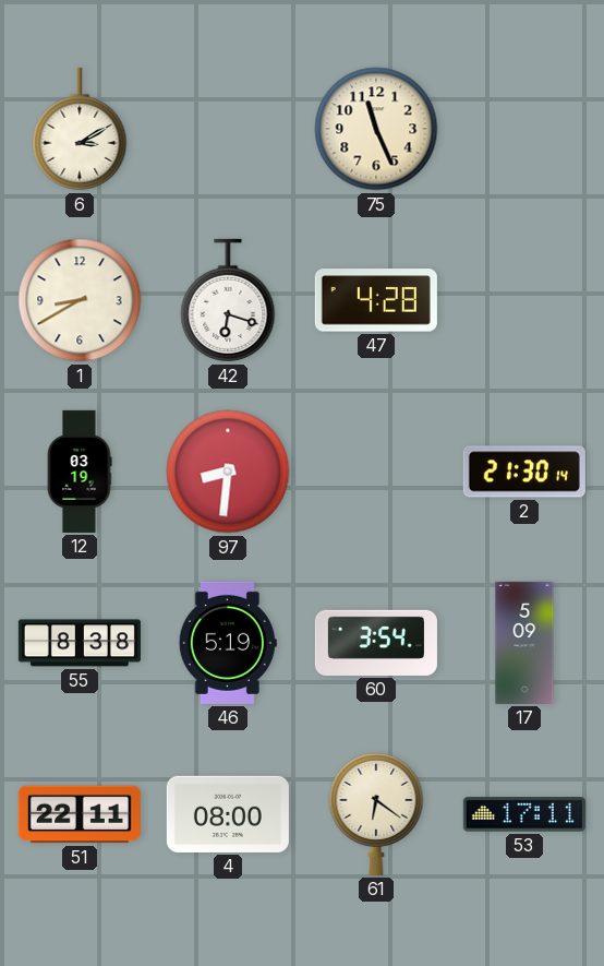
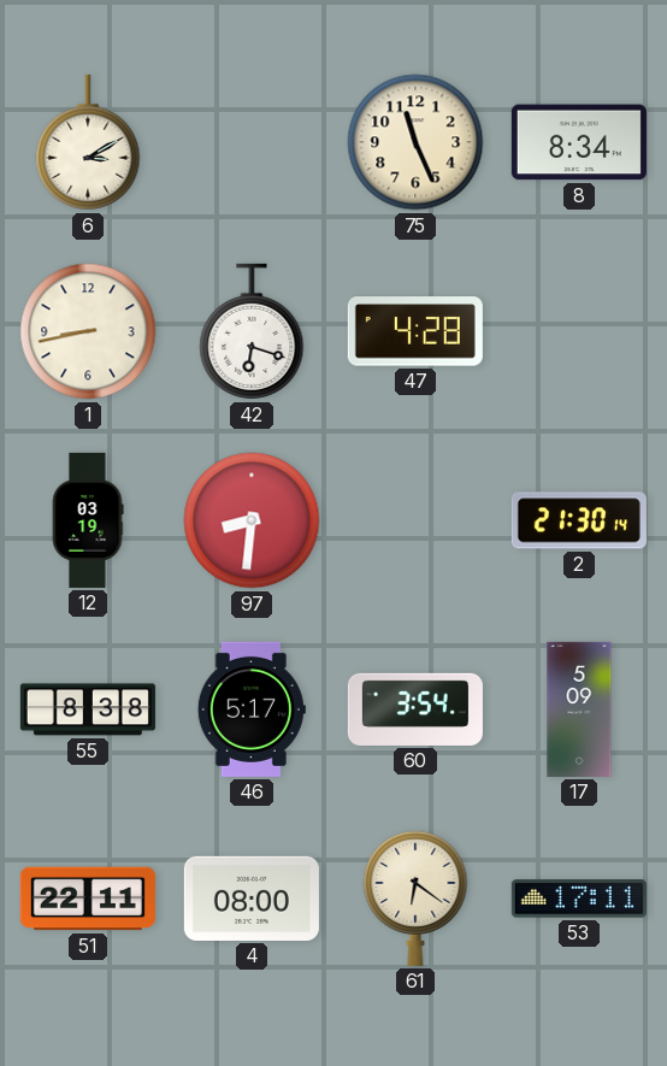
8: none -> 8:34
1: 8:40 -> 8:43
46: 5:19 -> 5:17
